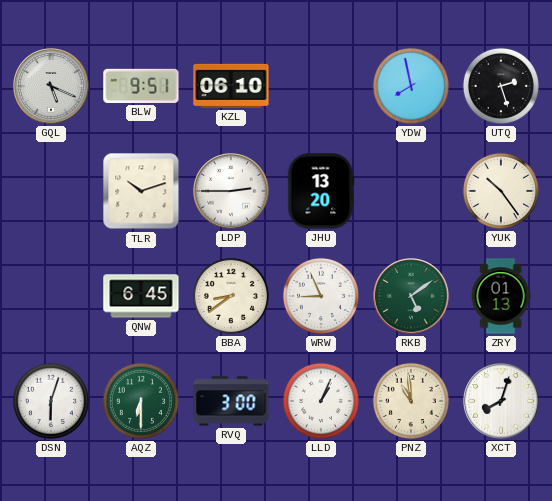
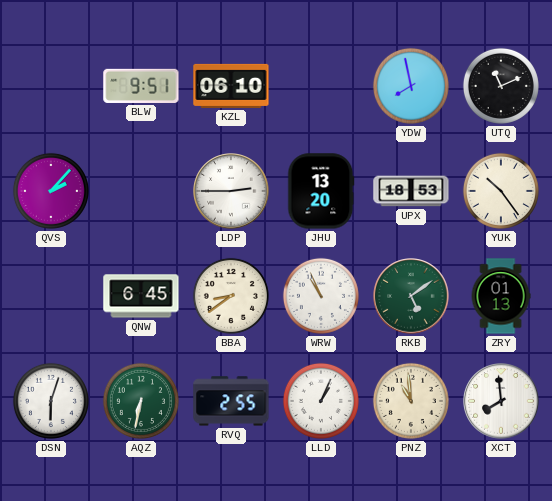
GQL: 5:19 -> none
UTQ: 2:27 -> 11:11
QVS: none -> 2:07
TLR: 10:12 -> none
UPX: none -> 18:53
WRW: 8:56 -> 10:56
AQZ: 6:30 -> 6:32
RVQ: 3:00 -> 2:55
XCT: 8:03 -> 7:59
